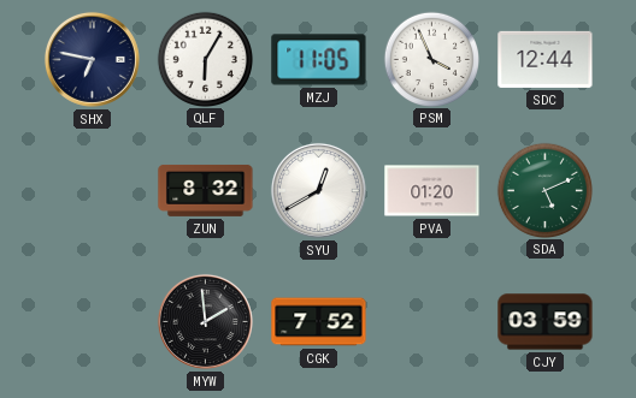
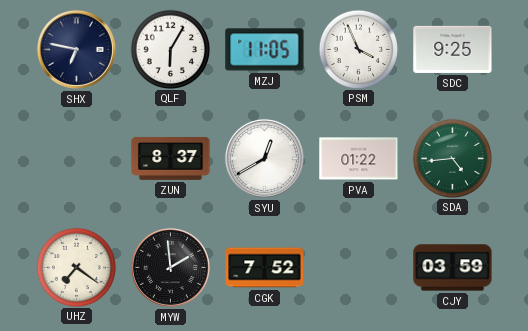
SDC: 12:44 -> 9:25
ZUN: 8:32 -> 8:37
PVA: 01:20 -> 01:22
SDA: 5:11 -> 4:44
UHZ: none -> 7:21
